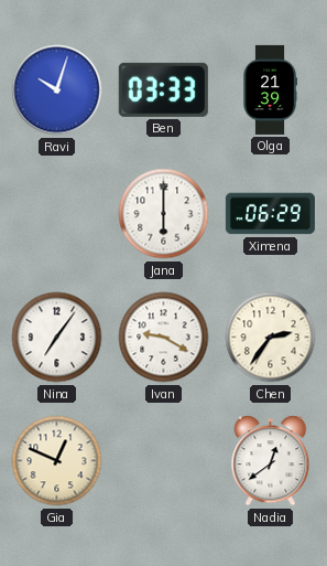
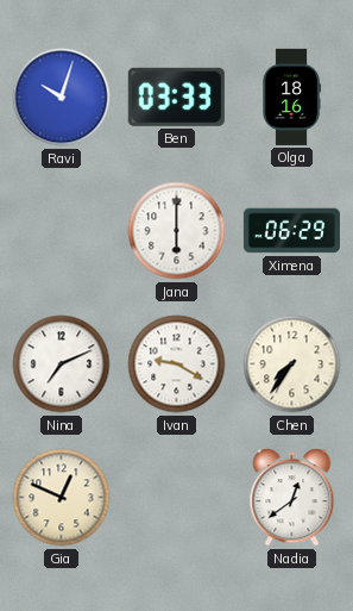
Olga: 21:39 -> 18:16
Nina: 7:06 -> 7:11
Chen: 2:36 -> 7:36
